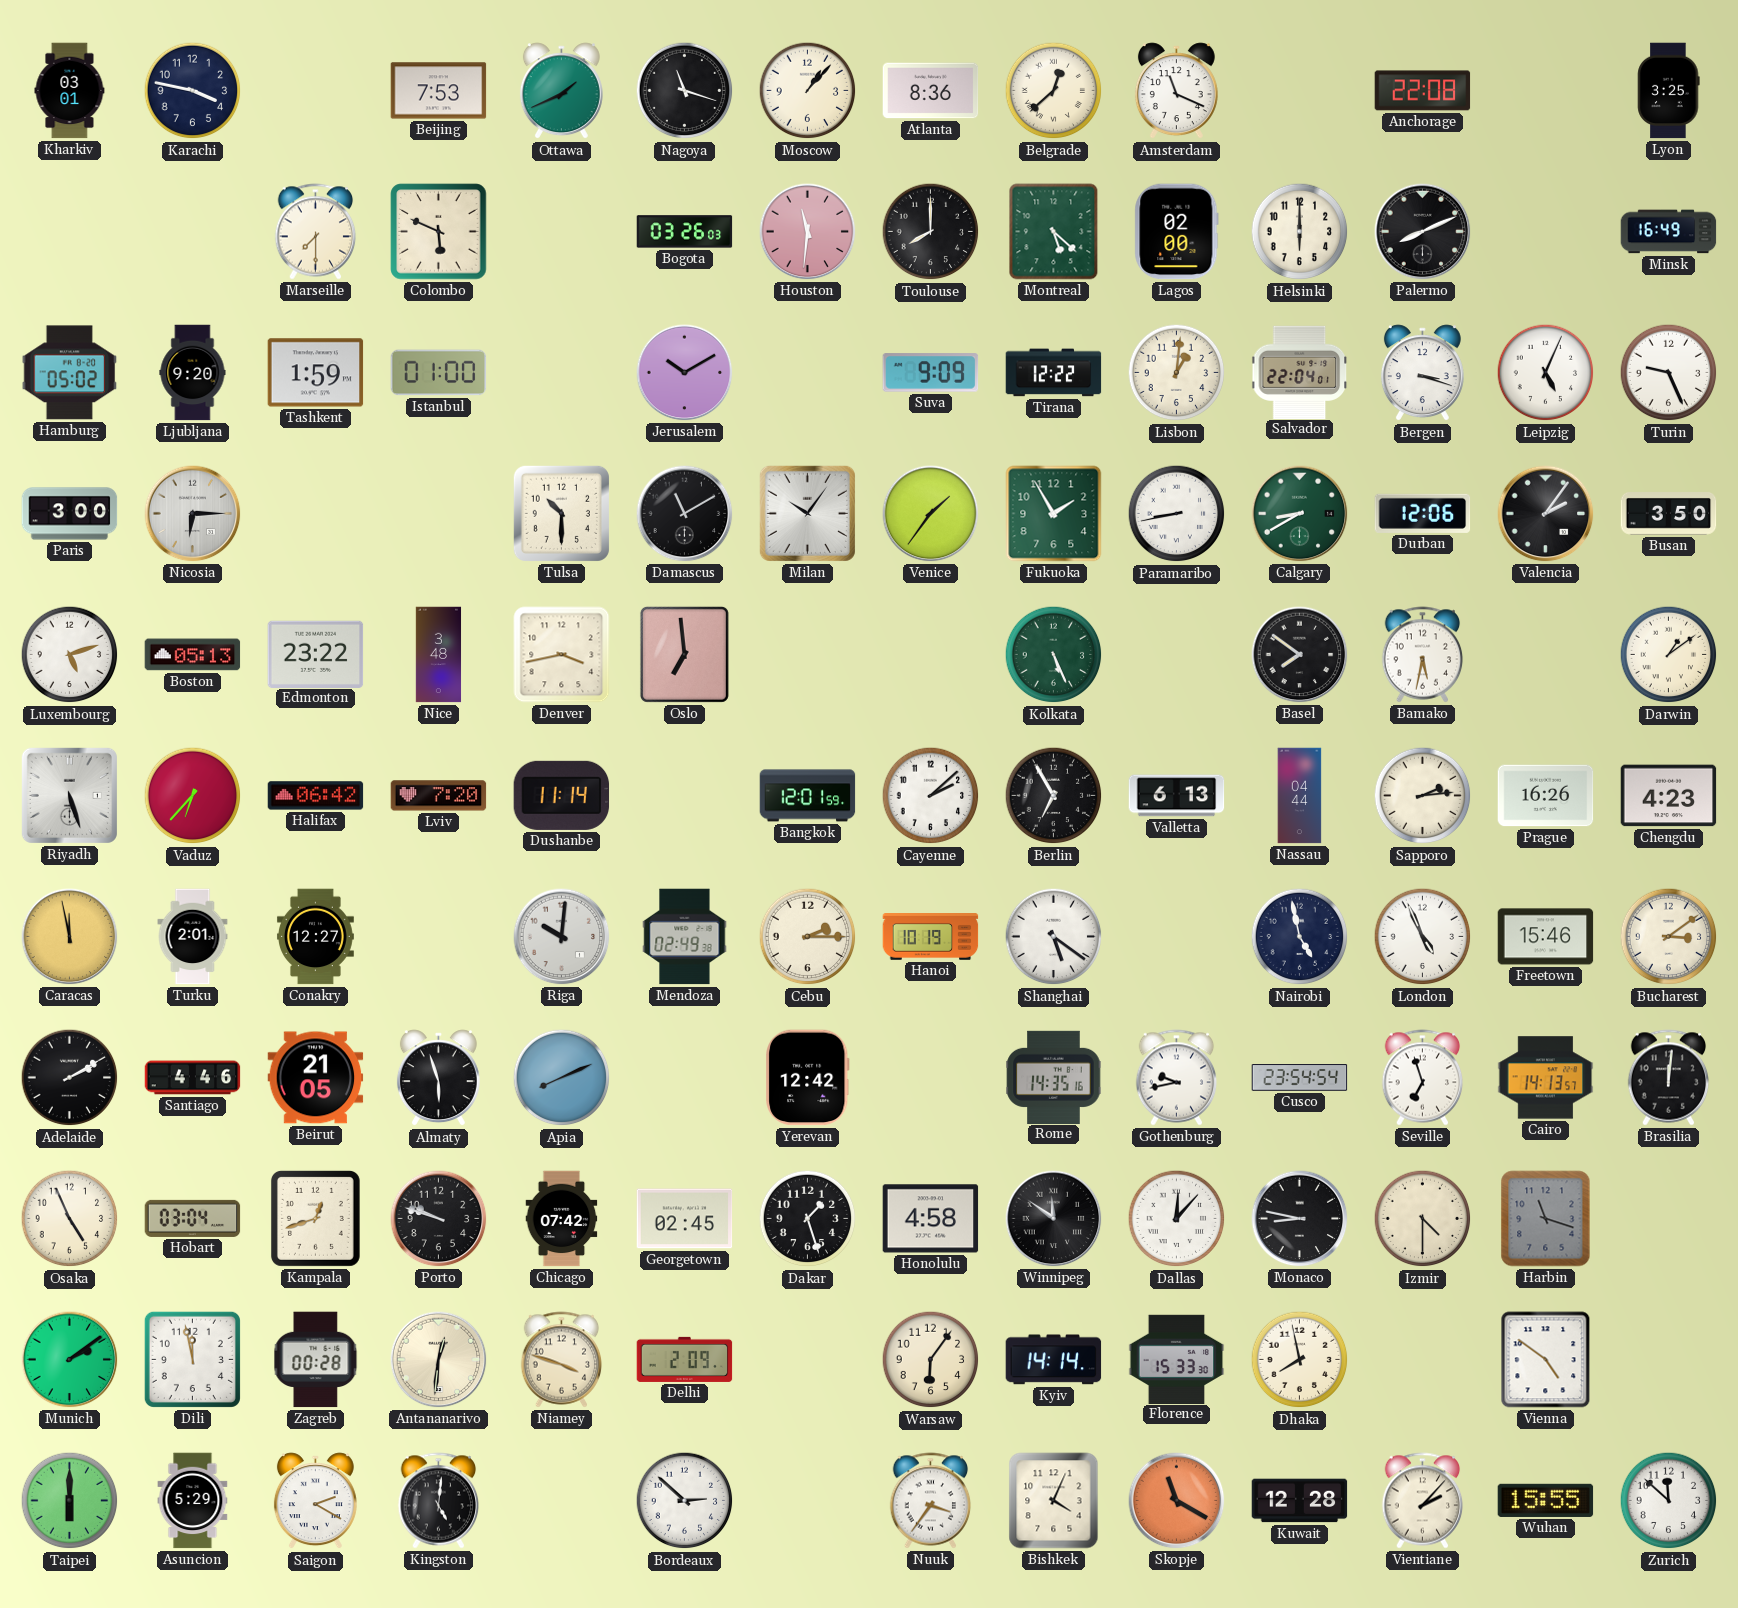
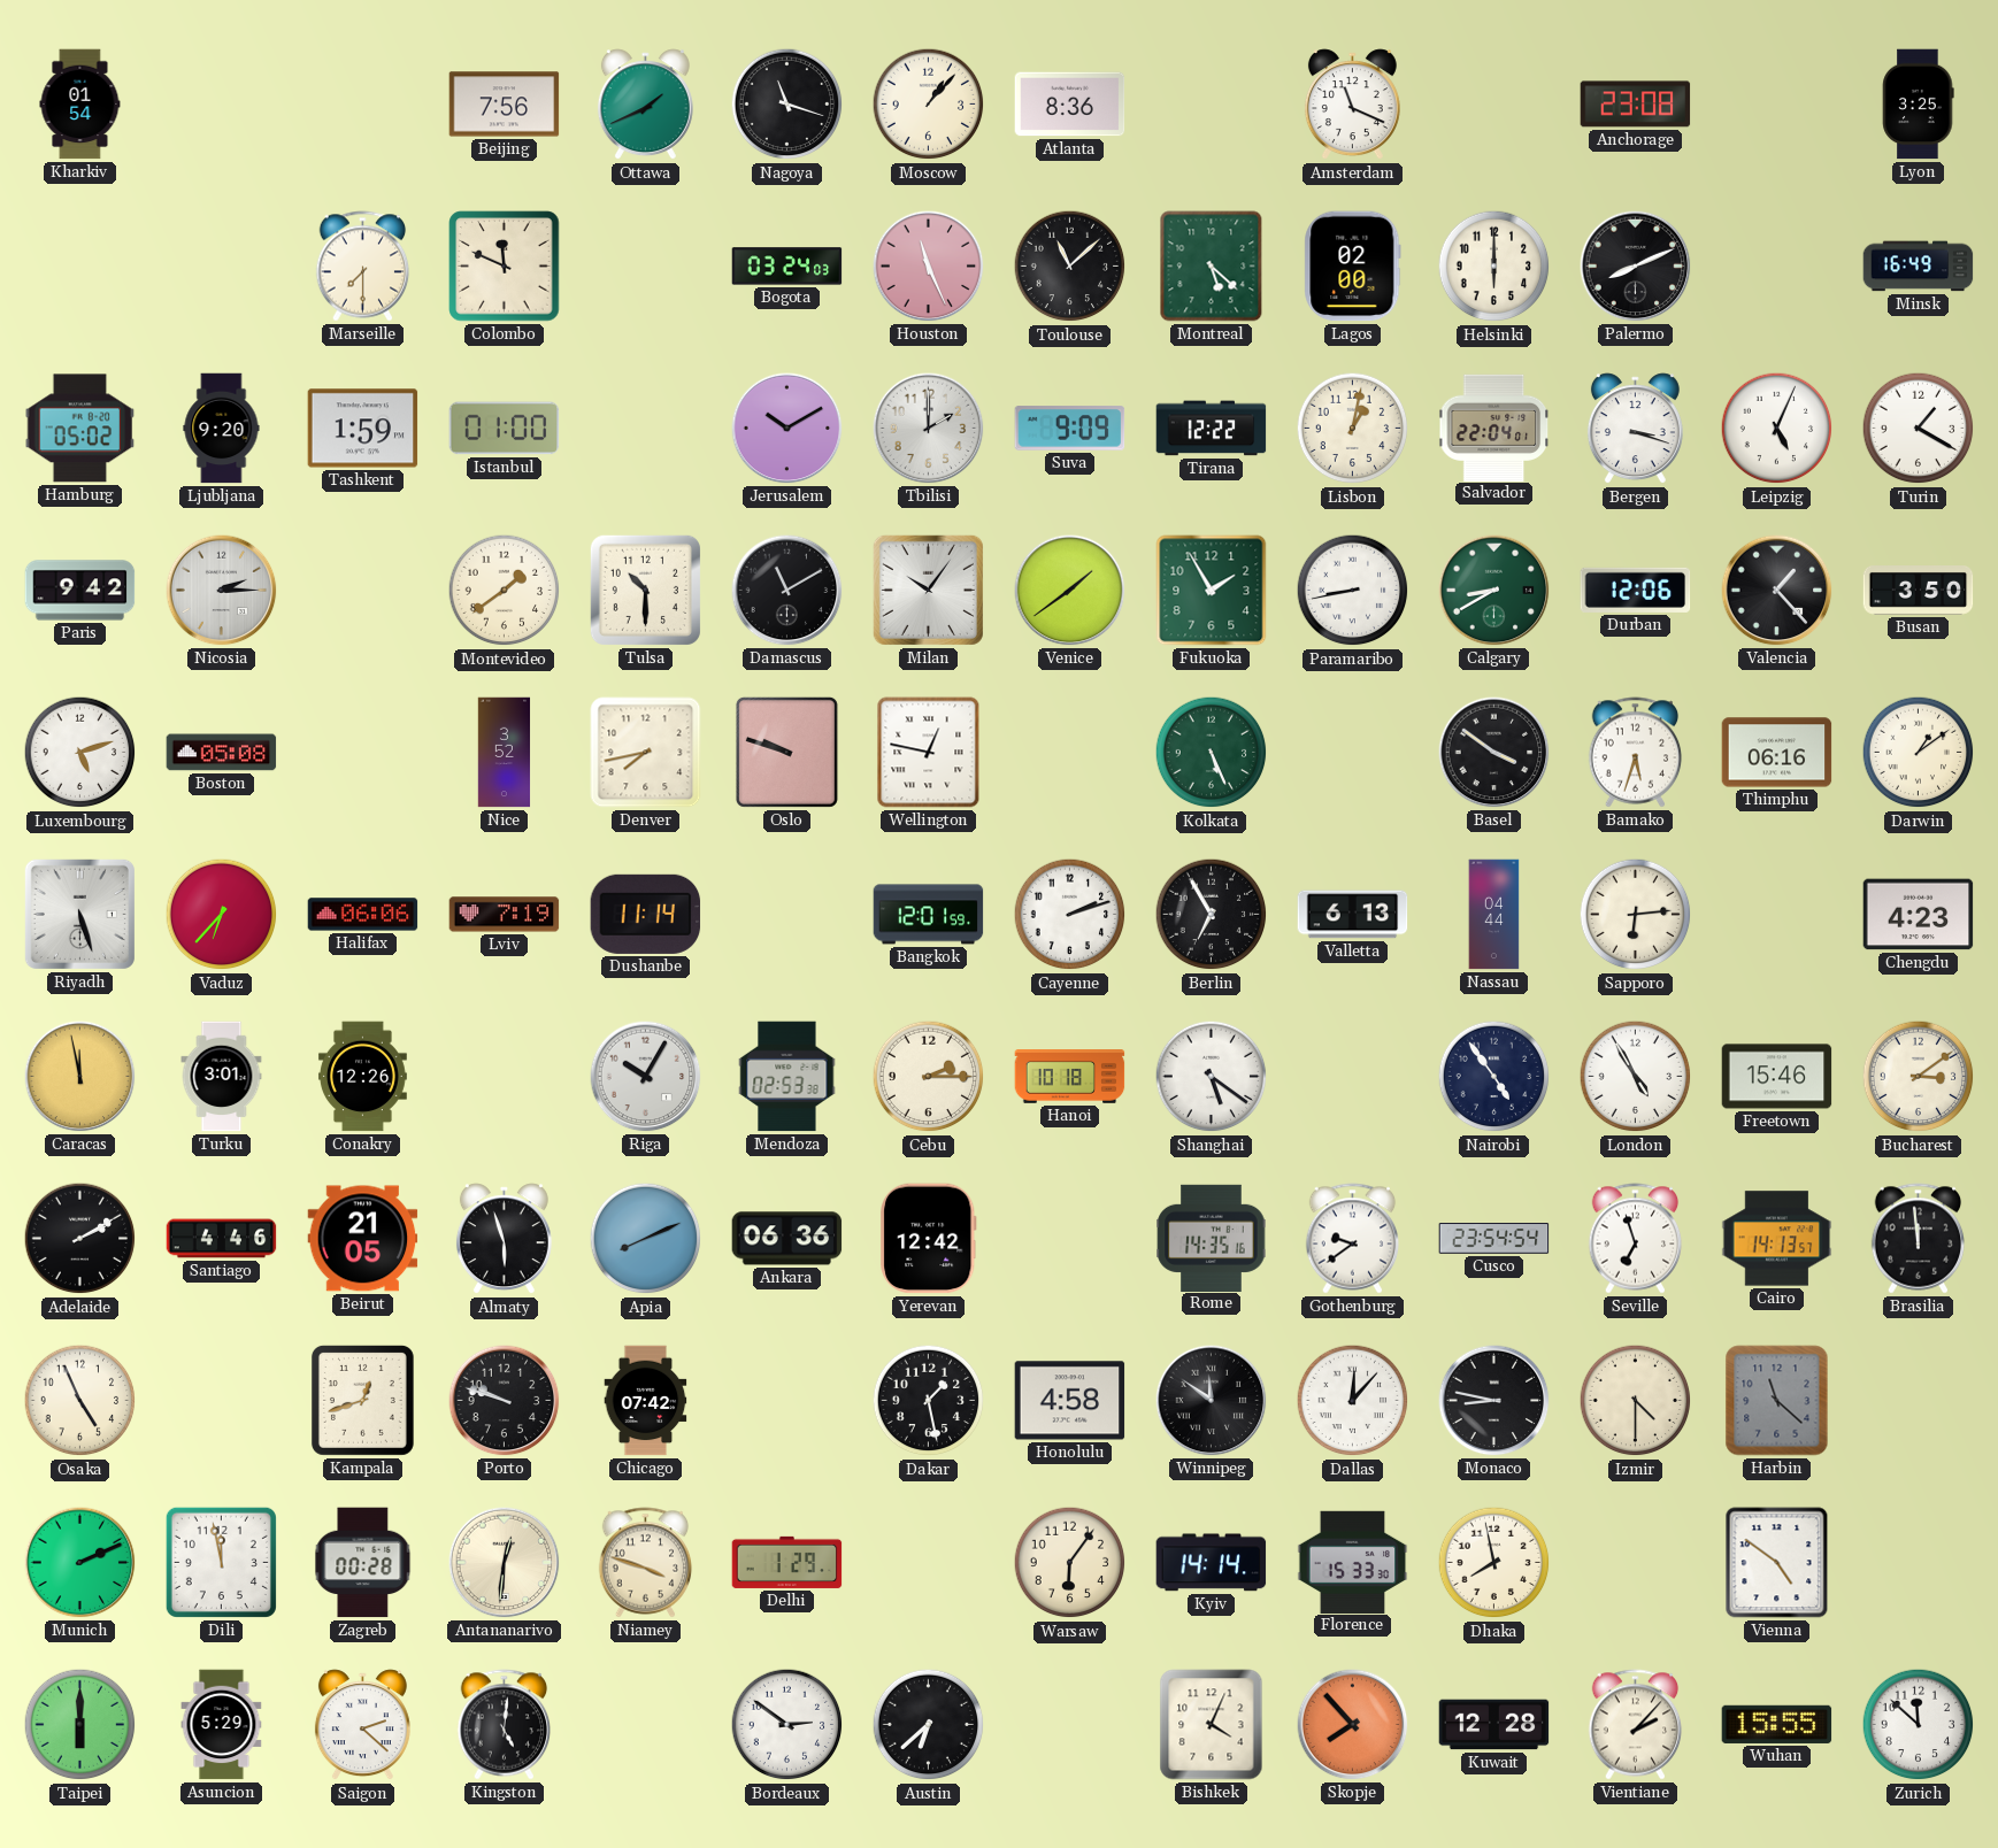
Kharkiv: 03:01 -> 01:54
Karachi: 3:47 -> none
Beijing: 7:53 -> 7:56
Belgrade: 12:38 -> none
Anchorage: 22:08 -> 23:08
Colombo: 5:49 -> 11:49
Bogota: 03:26 -> 03:24
Houston: 11:31 -> 11:26
Toulouse: 8:00 -> 11:08
Tbilisi: none -> 2:00
Lisbon: 1:01 -> 1:02
Turin: 9:26 -> 1:20
Paris: 3:00 -> 9:42
Nicosia: 6:15 -> 2:15
Montevideo: none -> 1:39
Venice: 1:36 -> 1:39
Valencia: 2:06 -> 1:23
Boston: 05:13 -> 05:08
Edmonton: 23:22 -> none
Nice: 3:48 -> 3:52
Denver: 3:43 -> 7:43
Oslo: 6:59 -> 9:48
Wellington: none -> 12:47
Basel: 7:51 -> 3:51
Bamako: 5:32 -> 5:33
Thimphu: none -> 06:16
Halifax: 06:42 -> 06:06
Lviv: 7:20 -> 7:19
Cayenne: 2:08 -> 2:12
Sapporo: 2:14 -> 6:14
Prague: 16:26 -> none
Turku: 2:01 -> 3:01
Conakry: 12:27 -> 12:26
Riga: 10:01 -> 10:05
Mendoza: 02:49 -> 02:53
Hanoi: 10:19 -> 10:18
Nairobi: 4:58 -> 4:54
London: 4:56 -> 4:55
Ankara: none -> 06:36
Gothenburg: 9:43 -> 9:39
Brasilia: 12:01 -> 11:59
Hobart: 03:04 -> none
Georgetown: 02:45 -> none
Dakar: 1:27 -> 1:28
Harbin: 11:18 -> 11:22
Munich: 2:09 -> 2:11
Delhi: 2:09 -> 1:29
Saigon: 2:20 -> 2:22
Bordeaux: 2:52 -> 2:51
Austin: none -> 6:38
Nuuk: 3:36 -> none
Skopje: 11:20 -> 7:53
